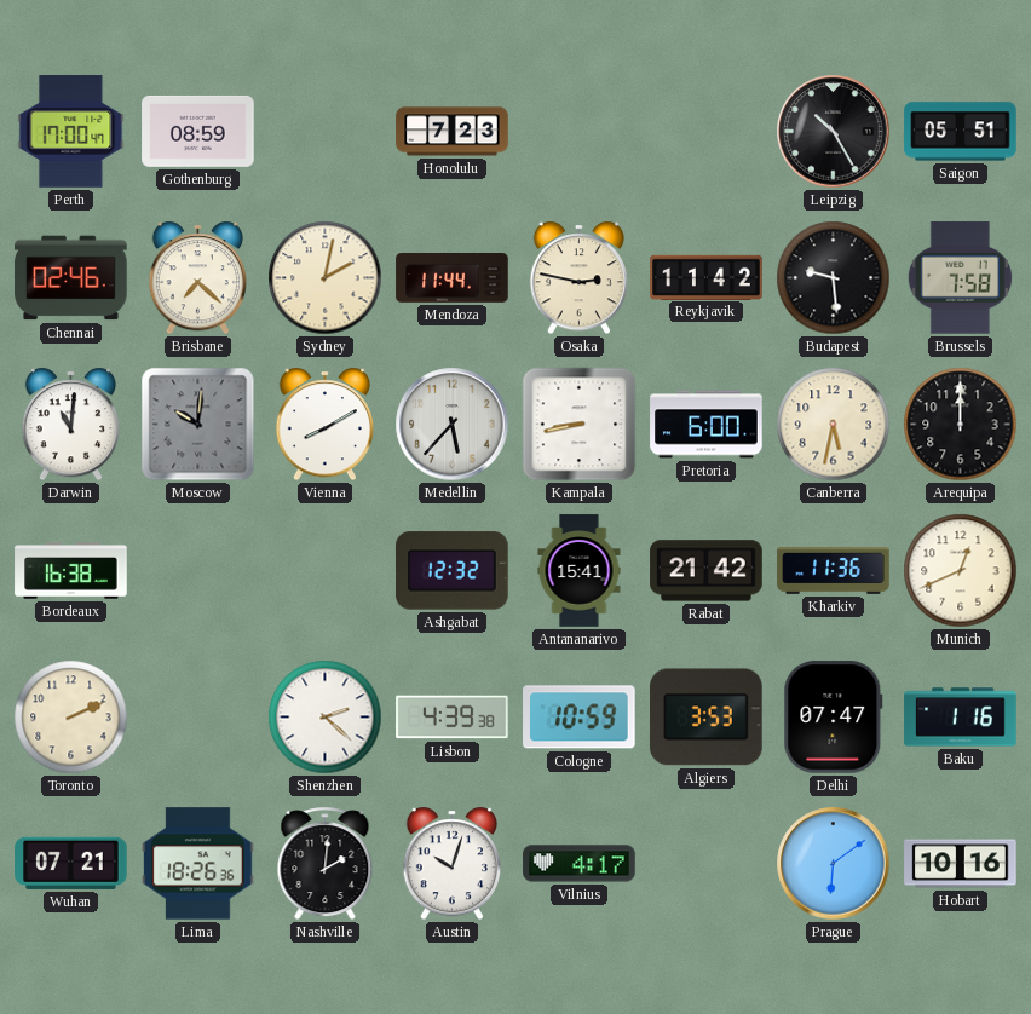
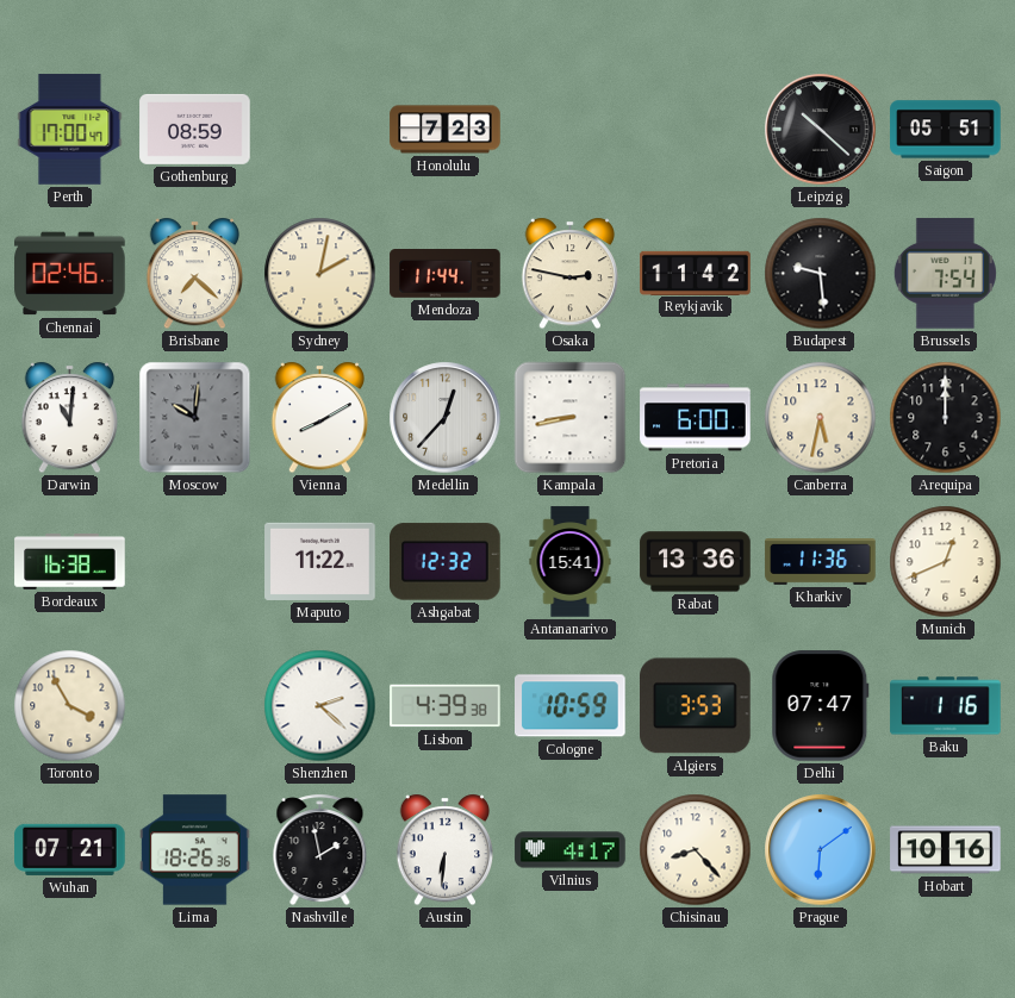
Leipzig: 10:25 -> 10:22
Brussels: 7:58 -> 7:54
Medellin: 5:37 -> 12:37
Maputo: none -> 11:22
Rabat: 21:42 -> 13:36
Toronto: 2:11 -> 3:55
Nashville: 2:01 -> 1:58
Austin: 10:03 -> 6:31
Chisinau: none -> 8:23
